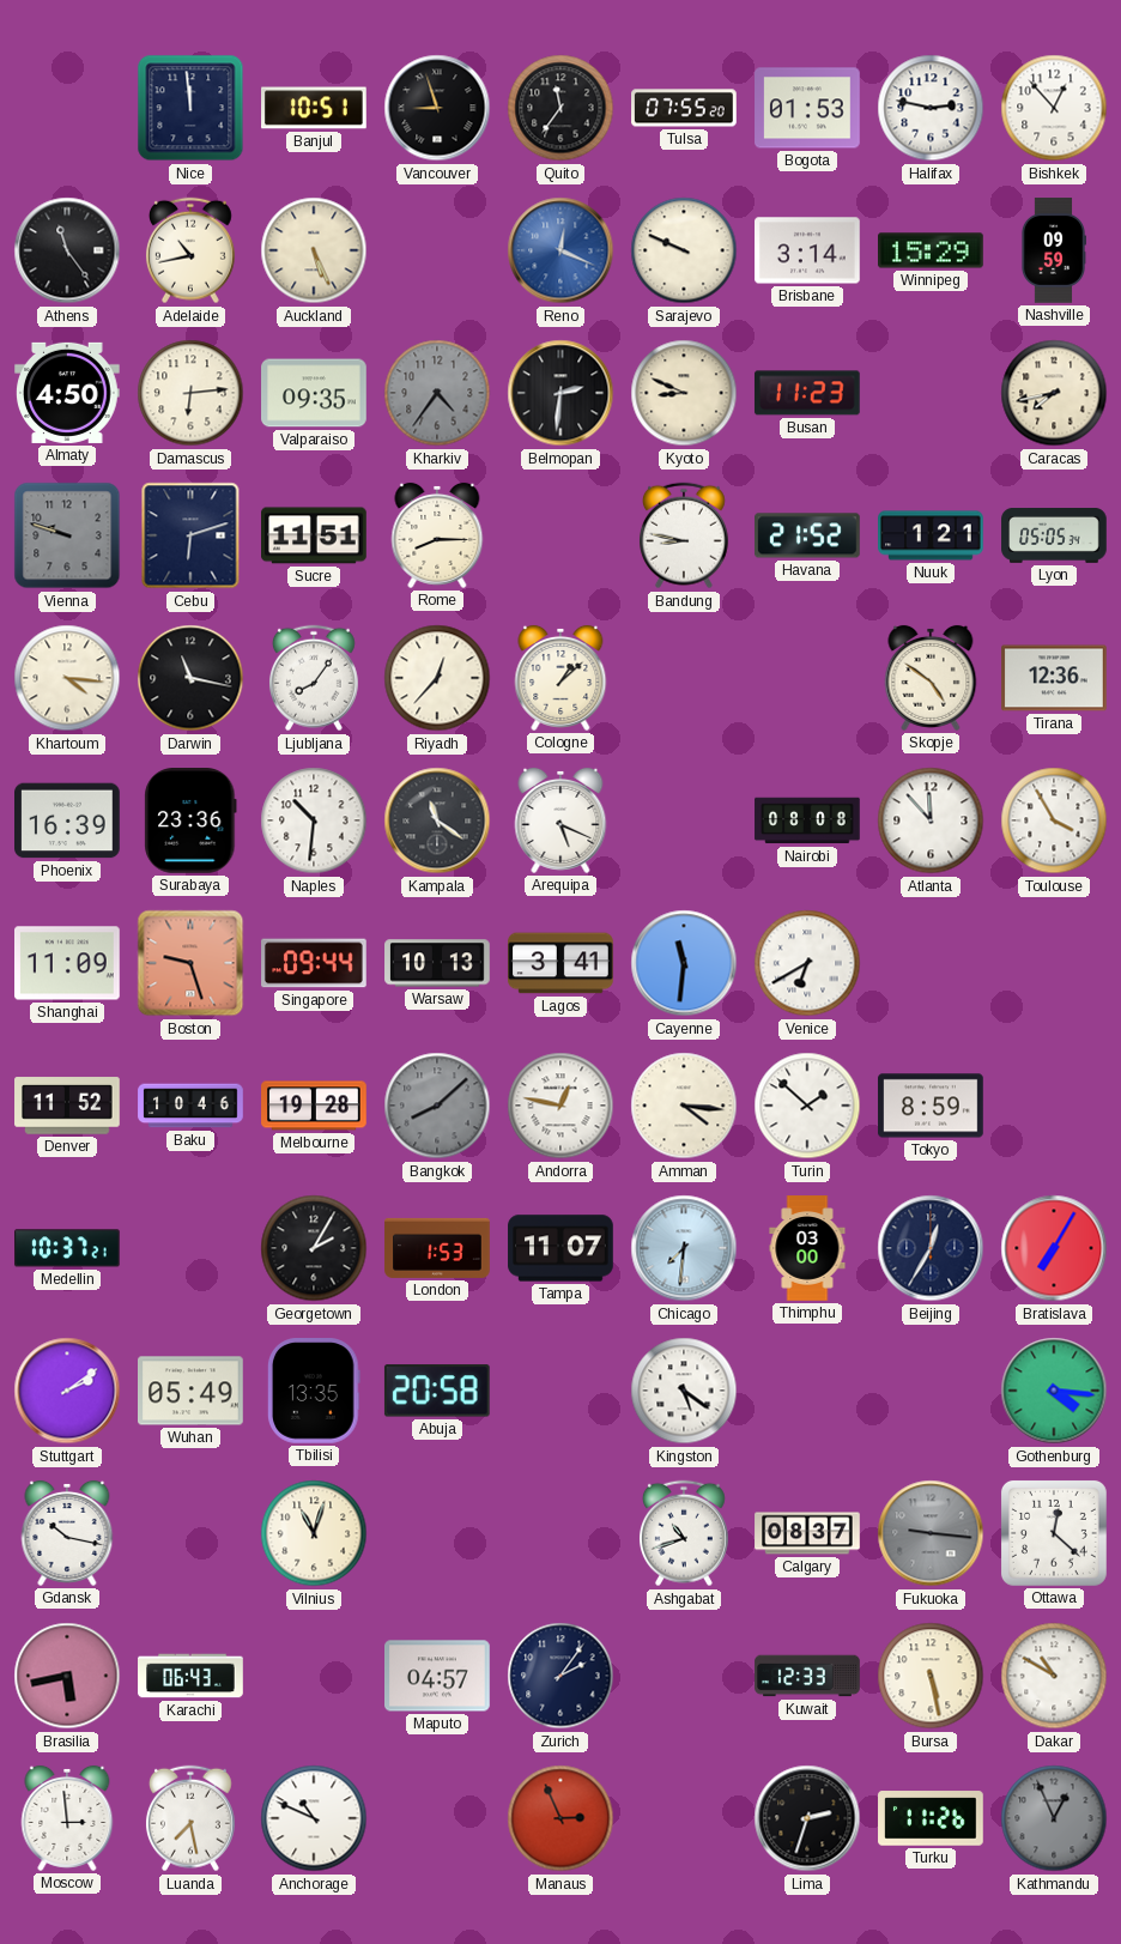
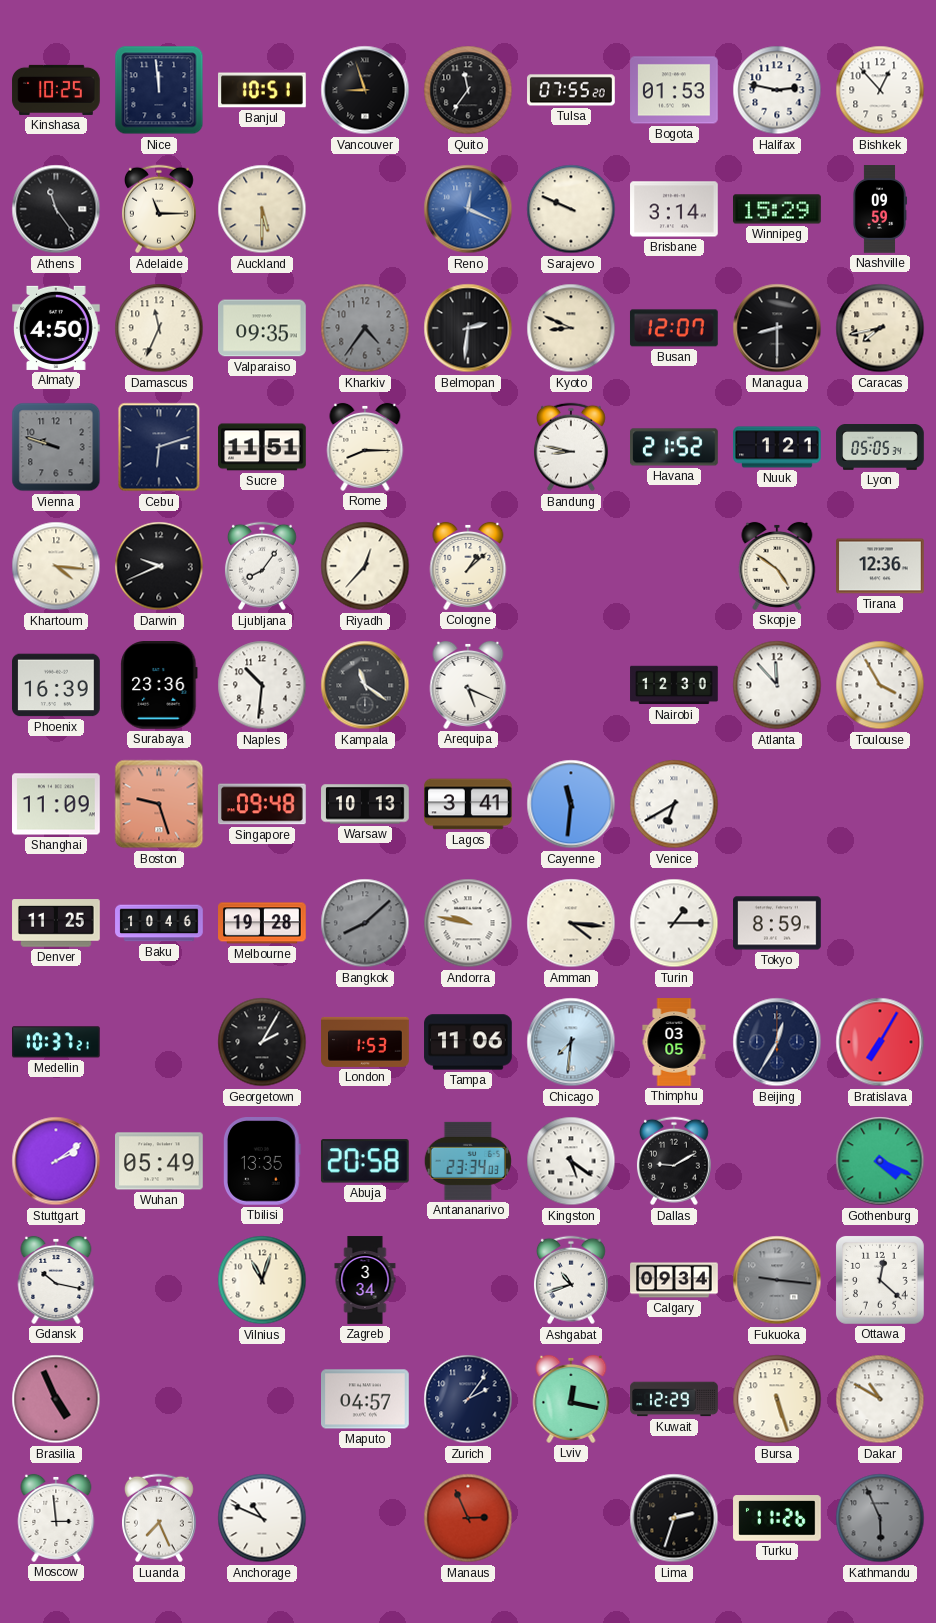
Kinshasa: none -> 10:25
Adelaide: 10:43 -> 11:15
Auckland: 5:26 -> 5:30
Damascus: 6:14 -> 11:34
Busan: 11:23 -> 12:07
Managua: none -> 8:30
Darwin: 11:17 -> 9:41
Nairobi: 08:08 -> 12:30
Singapore: 09:44 -> 09:48
Denver: 11:52 -> 11:25
Andorra: 12:47 -> 9:47
Turin: 1:52 -> 1:15
Tampa: 11:07 -> 11:06
Thimphu: 03:00 -> 03:05
Antananarivo: none -> 23:34
Dallas: none -> 9:10
Gothenburg: 4:16 -> 4:19
Zagreb: none -> 3:34
Calgary: 08:37 -> 09:34
Brasilia: 5:43 -> 4:56
Karachi: 06:43 -> none
Lviv: none -> 12:17
Kuwait: 12:33 -> 12:29
Bursa: 5:28 -> 5:27
Luanda: 7:28 -> 7:26
Kathmandu: 12:56 -> 5:56
